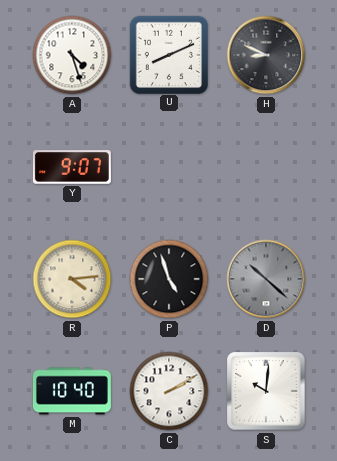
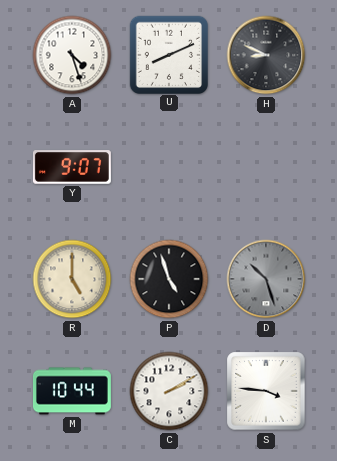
R: 4:14 -> 5:00
D: 10:22 -> 10:27
M: 10:40 -> 10:44
S: 10:01 -> 3:46
